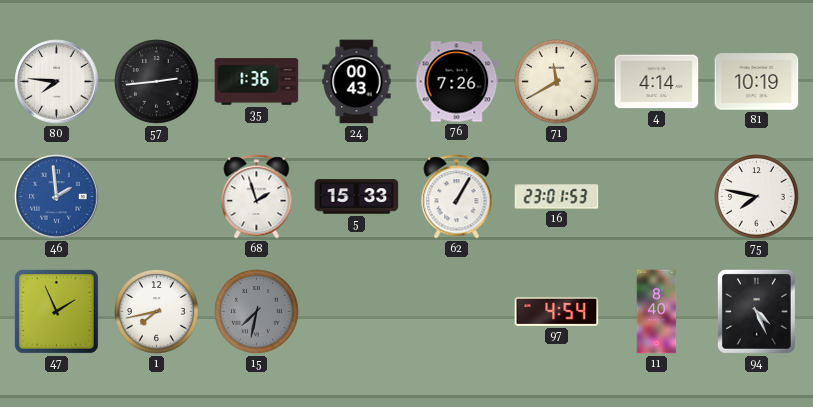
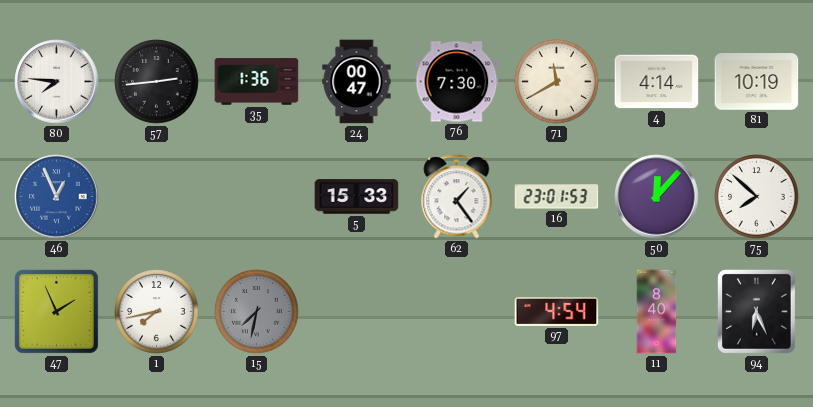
24: 00:43 -> 00:47
76: 7:26 -> 7:30
46: 1:59 -> 12:56
68: 1:57 -> none
62: 1:05 -> 1:24
50: none -> 12:07
75: 7:47 -> 7:52
94: 4:26 -> 6:26
